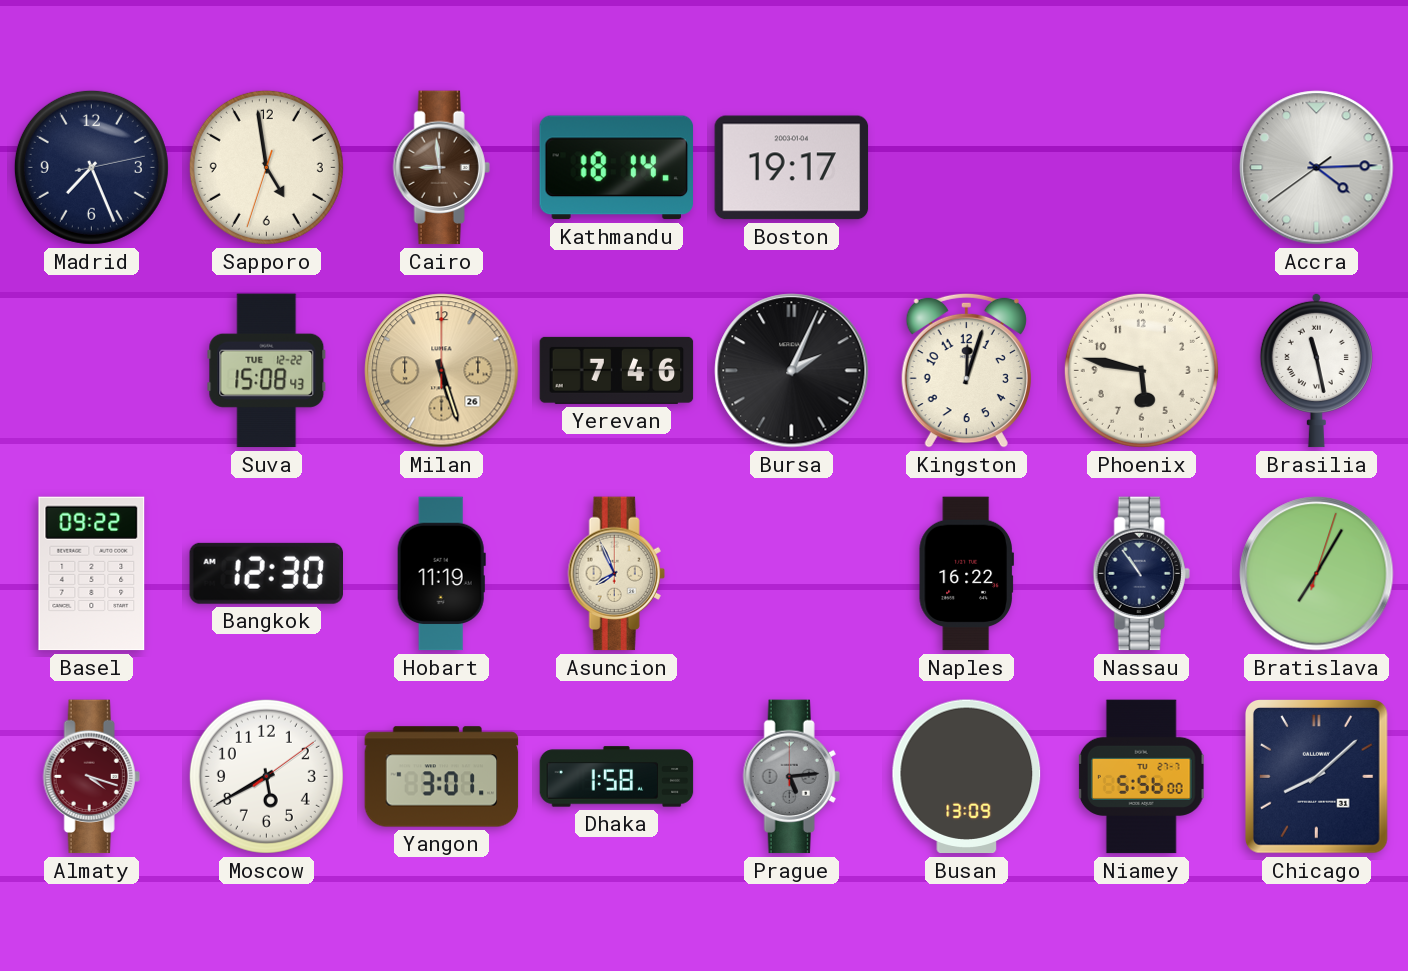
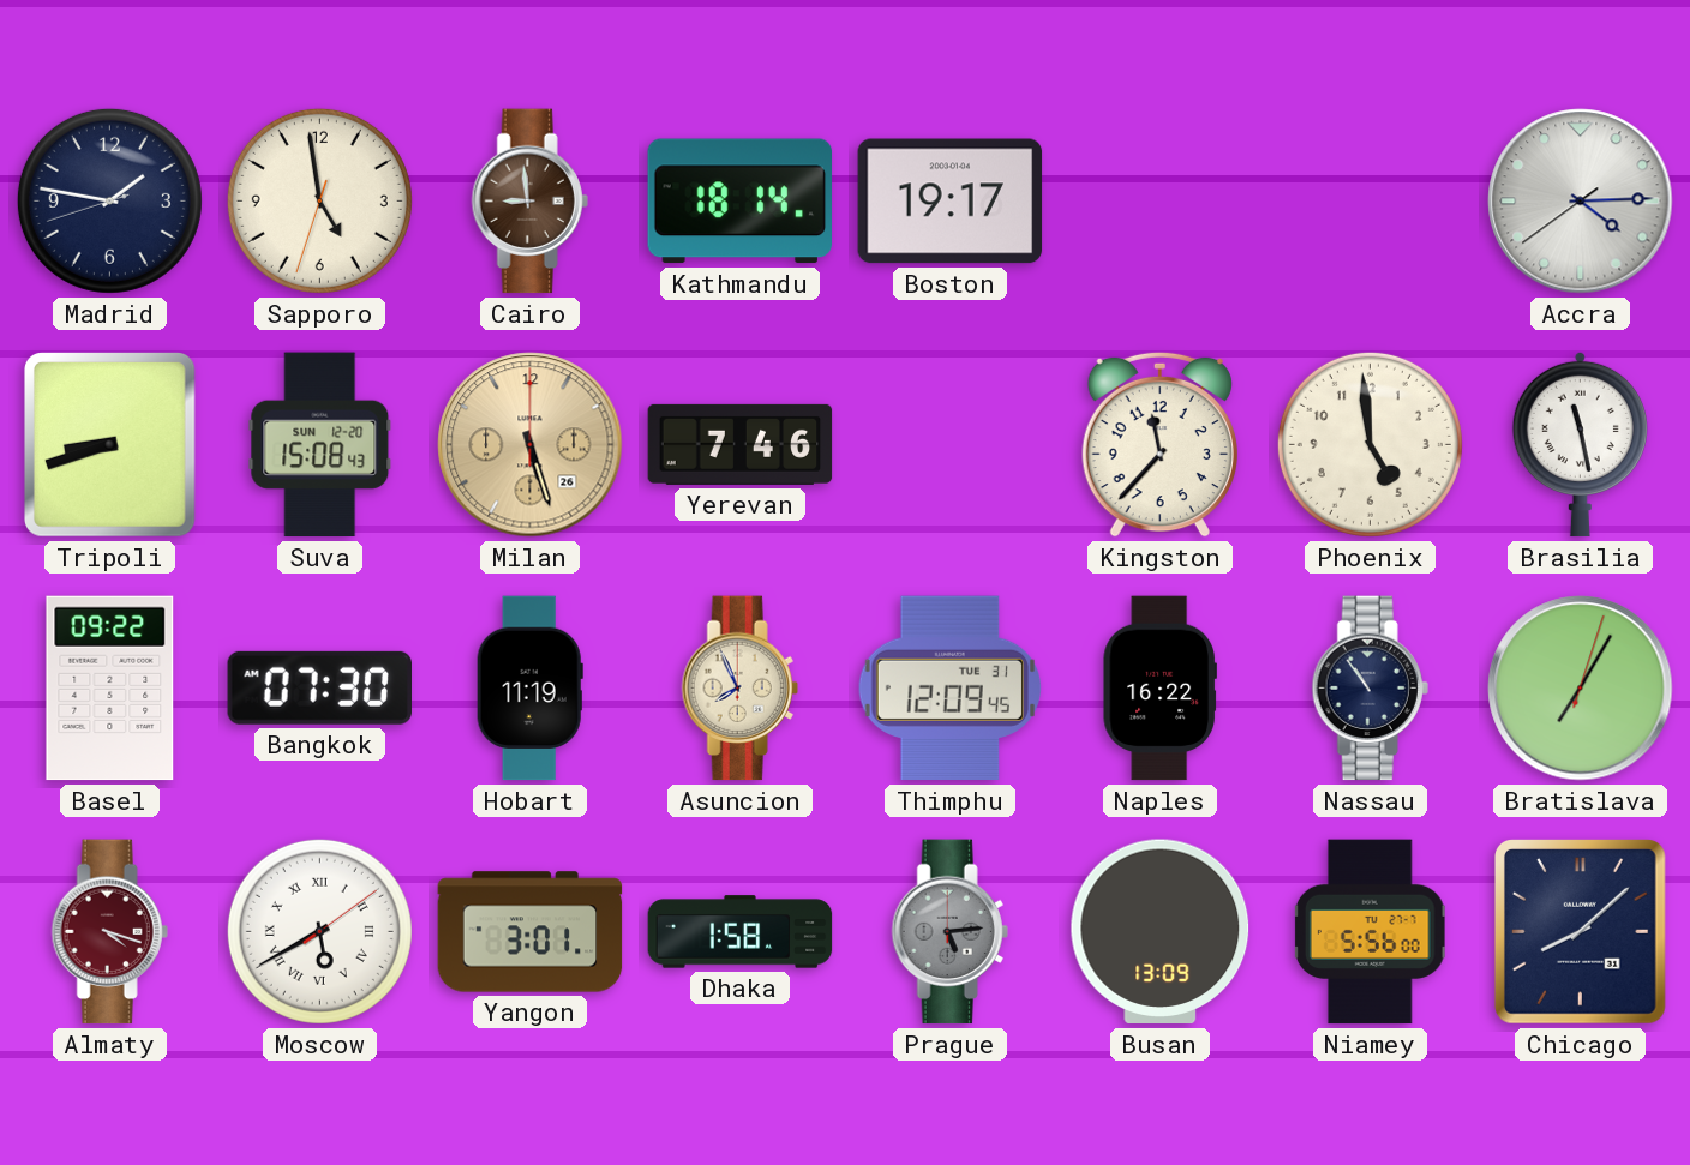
Madrid: 7:26 -> 1:46
Tripoli: none -> 8:42
Suva date: TUE 12-22 -> SUN 12-20
Bursa: 2:04 -> none
Kingston: 12:03 -> 11:37
Phoenix: 5:47 -> 4:59
Bangkok: 12:30 -> 07:30
Thimphu: none -> 12:09
Moscow numerals: Arabic -> Roman
